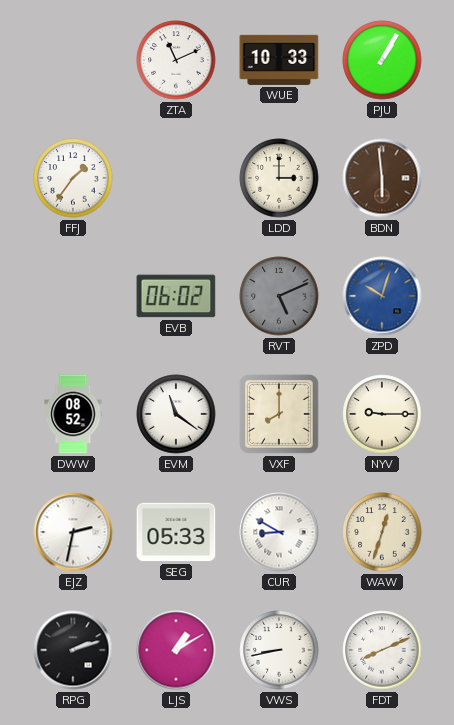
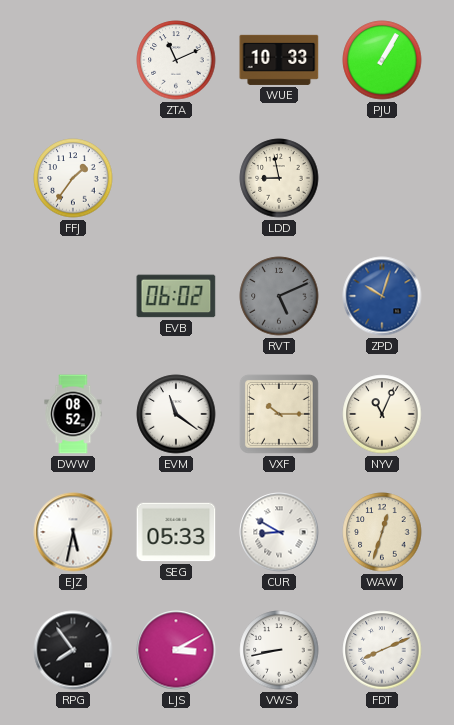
LDD: 3:00 -> 8:58
BDN: 5:59 -> none
VXF: 8:00 -> 10:15
NYV: 9:15 -> 11:04
EJZ: 2:32 -> 5:32
RPG: 2:12 -> 7:54
LJS: 1:10 -> 3:10
